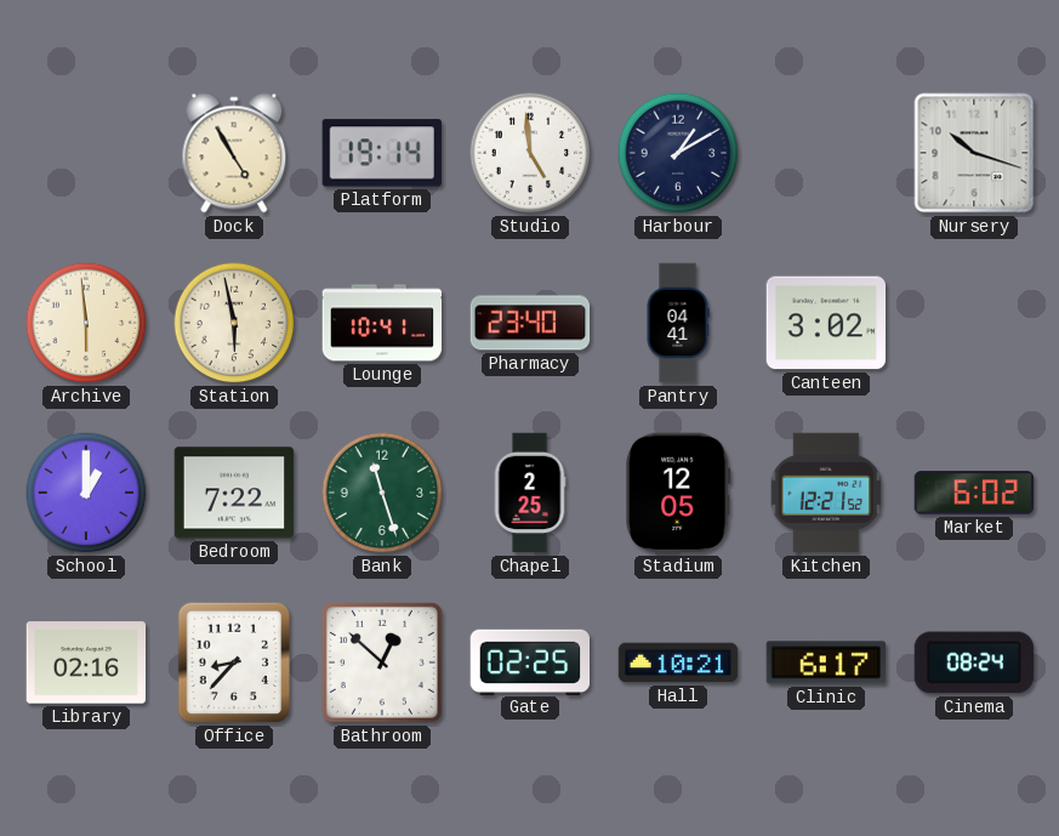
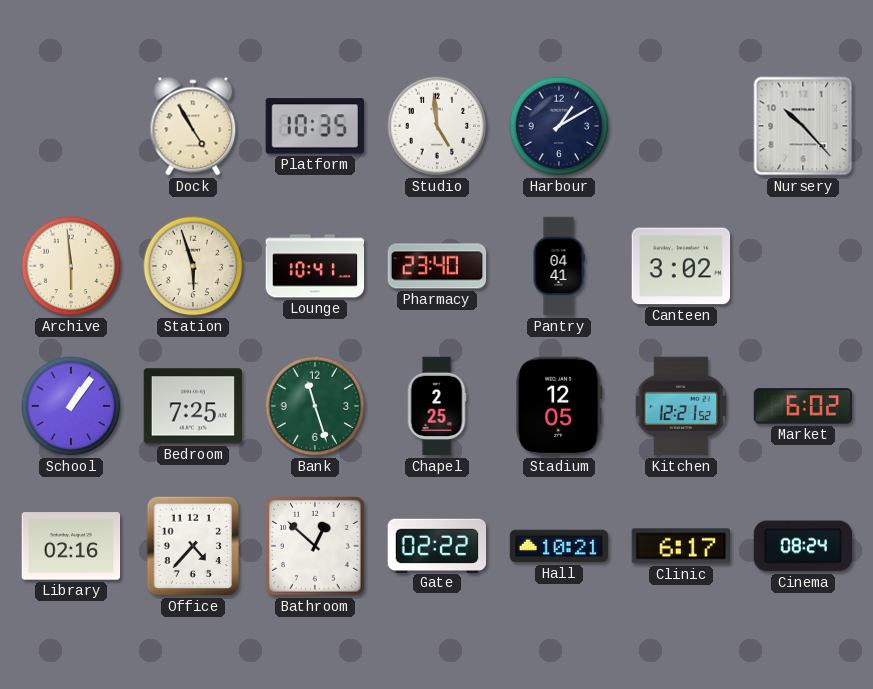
Platform: 19:14 -> 10:35
Nursery: 10:18 -> 10:23
Station: 5:58 -> 5:57
School: 1:00 -> 1:06
Bedroom: 7:22 -> 7:25
Office: 8:37 -> 4:37
Gate: 02:25 -> 02:22
